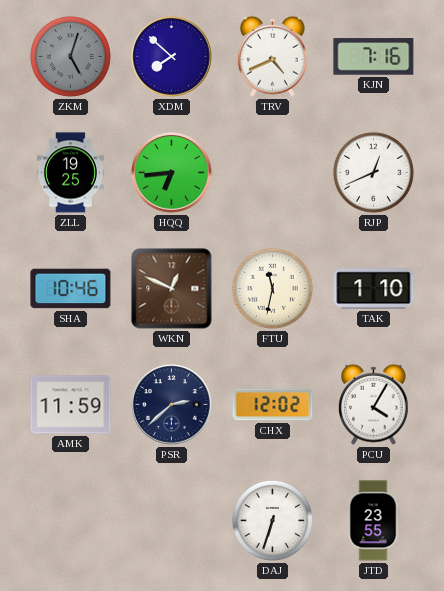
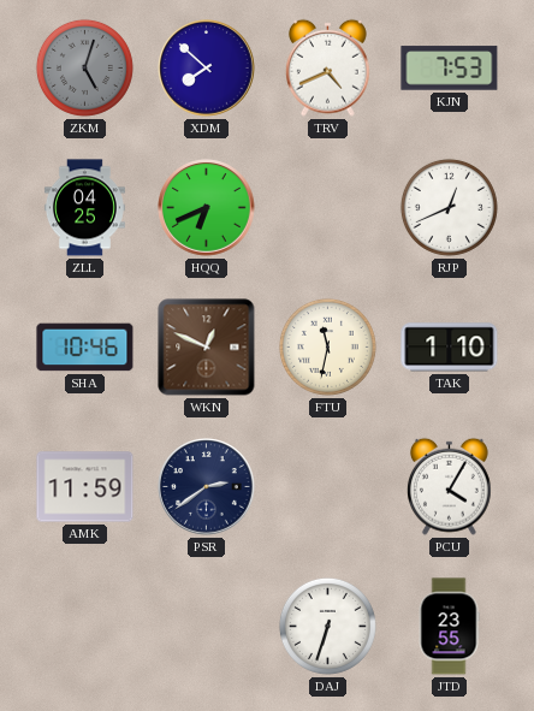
KJN: 7:16 -> 7:53
ZLL: 19:25 -> 04:25
HQQ: 6:44 -> 6:41
PSR: 2:38 -> 2:39
CHX: 12:02 -> none
